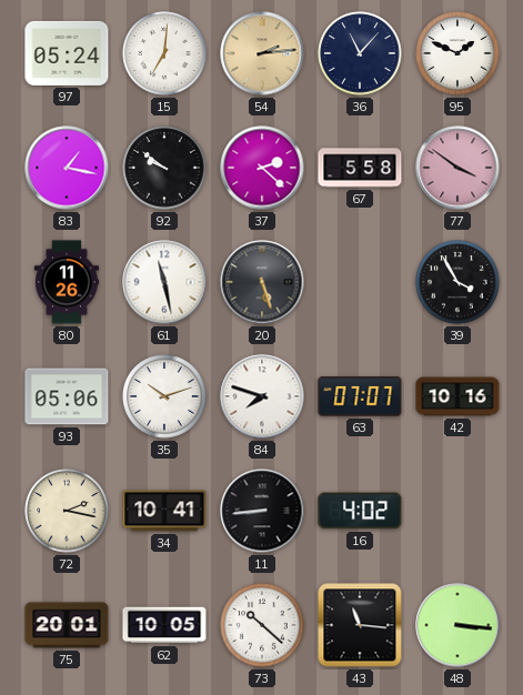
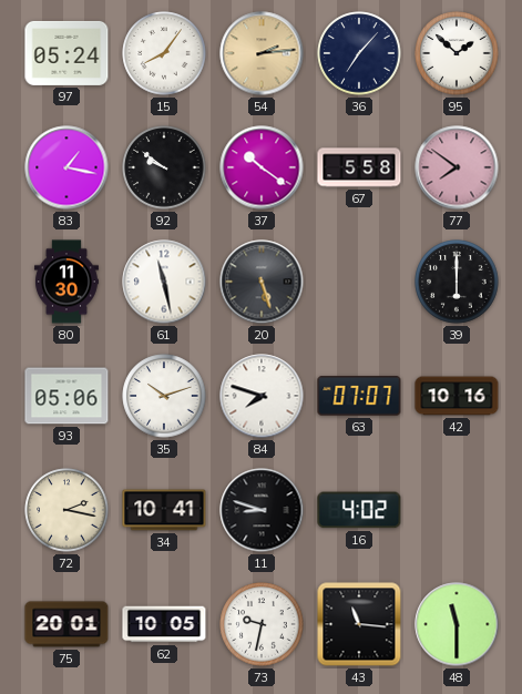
15: 7:01 -> 8:06
36: 11:07 -> 7:07
95: 1:49 -> 1:52
37: 2:22 -> 10:21
77: 3:51 -> 7:51
80: 11:26 -> 11:30
39: 3:55 -> 6:00
11: 8:44 -> 8:48
73: 10:22 -> 9:32
48: 3:16 -> 11:30
